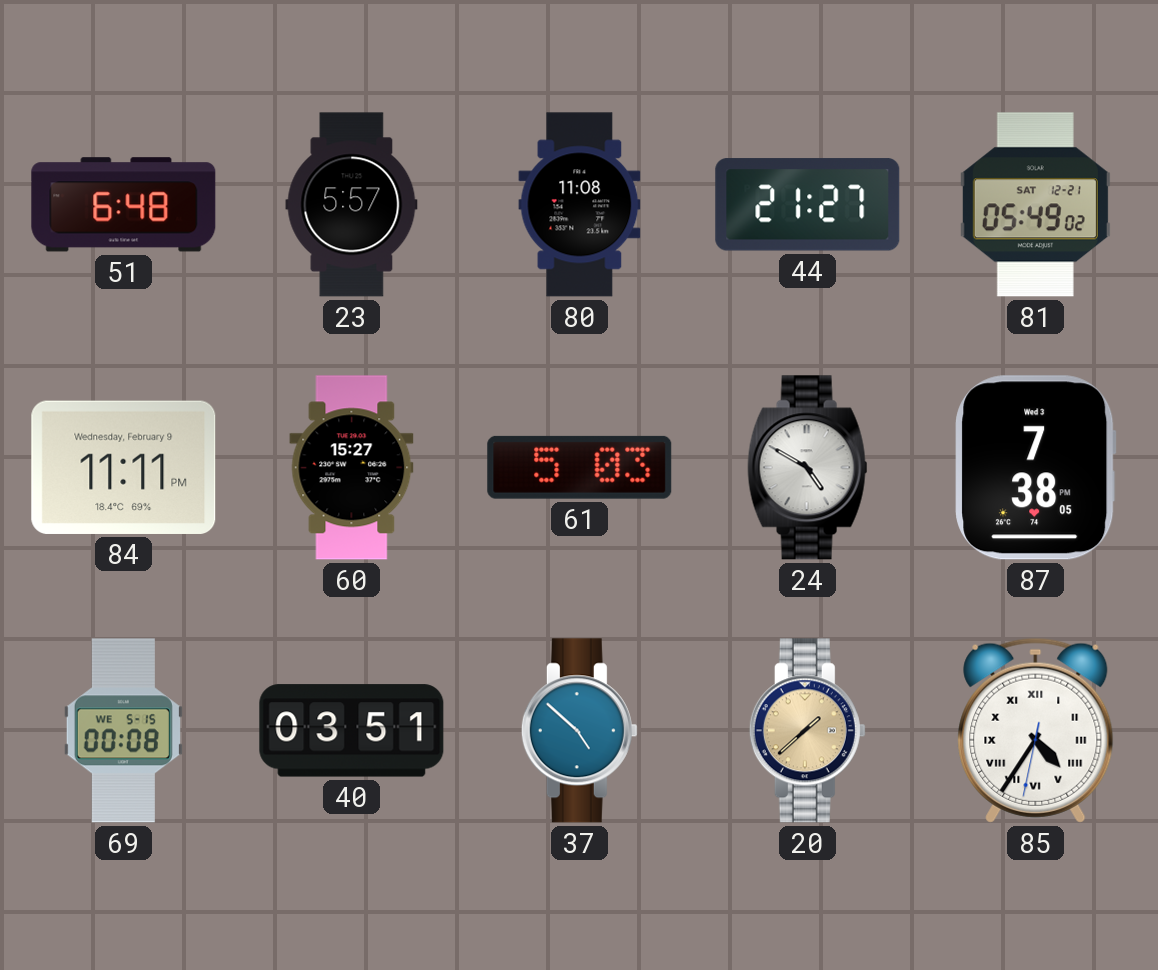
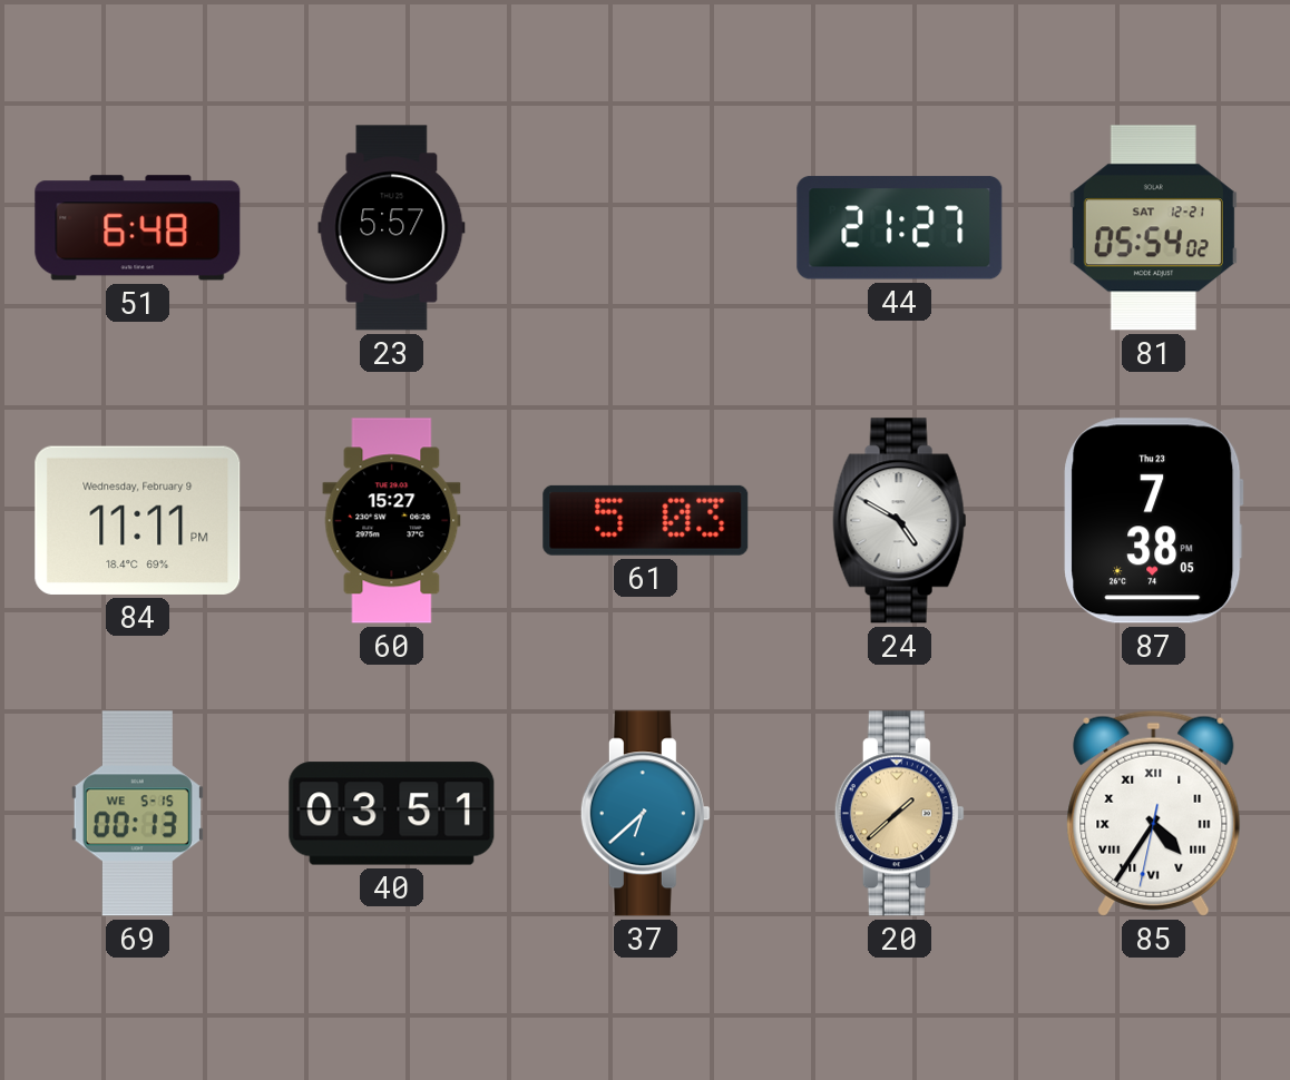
80: 11:08 -> none
81: 05:49 -> 05:54
87 date: Wed 3 -> Thu 23
69: 00:08 -> 00:13
37: 4:52 -> 6:38
